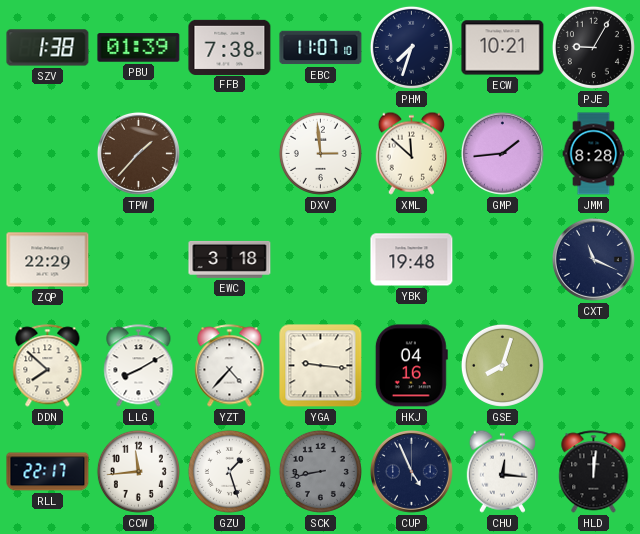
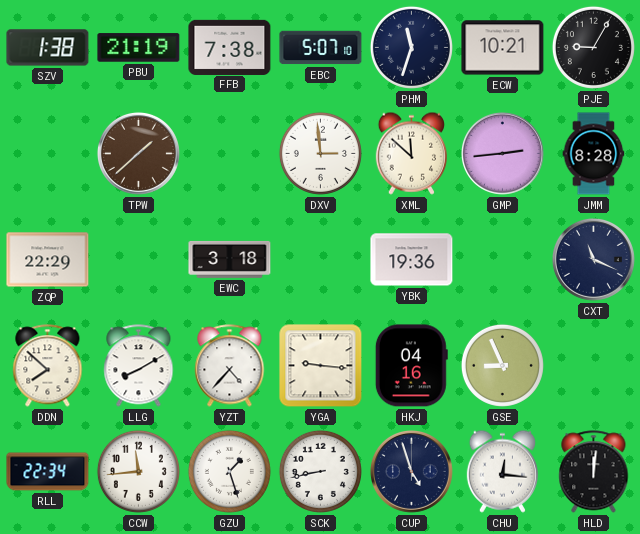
PBU: 01:39 -> 21:19
EBC: 11:07 -> 5:07
PHM: 7:33 -> 11:33
TPW: 1:37 -> 1:38
GMP: 1:44 -> 2:44
YBK: 19:48 -> 19:36
GSE: 8:03 -> 8:56
RLL: 22:17 -> 22:34
SCK dial: grey -> white
CUP: 4:56 -> 4:57
